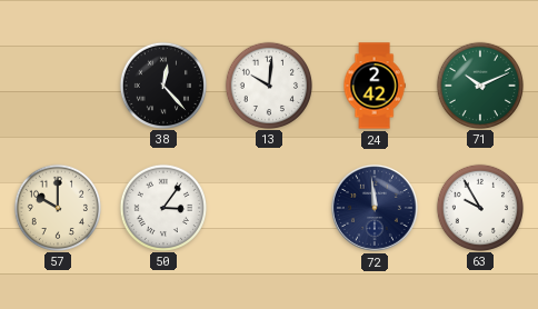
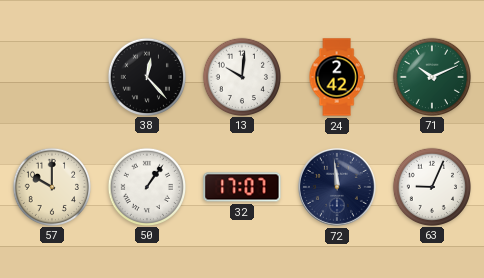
50: 3:06 -> 1:06
32: none -> 17:07
63: 9:55 -> 9:04
